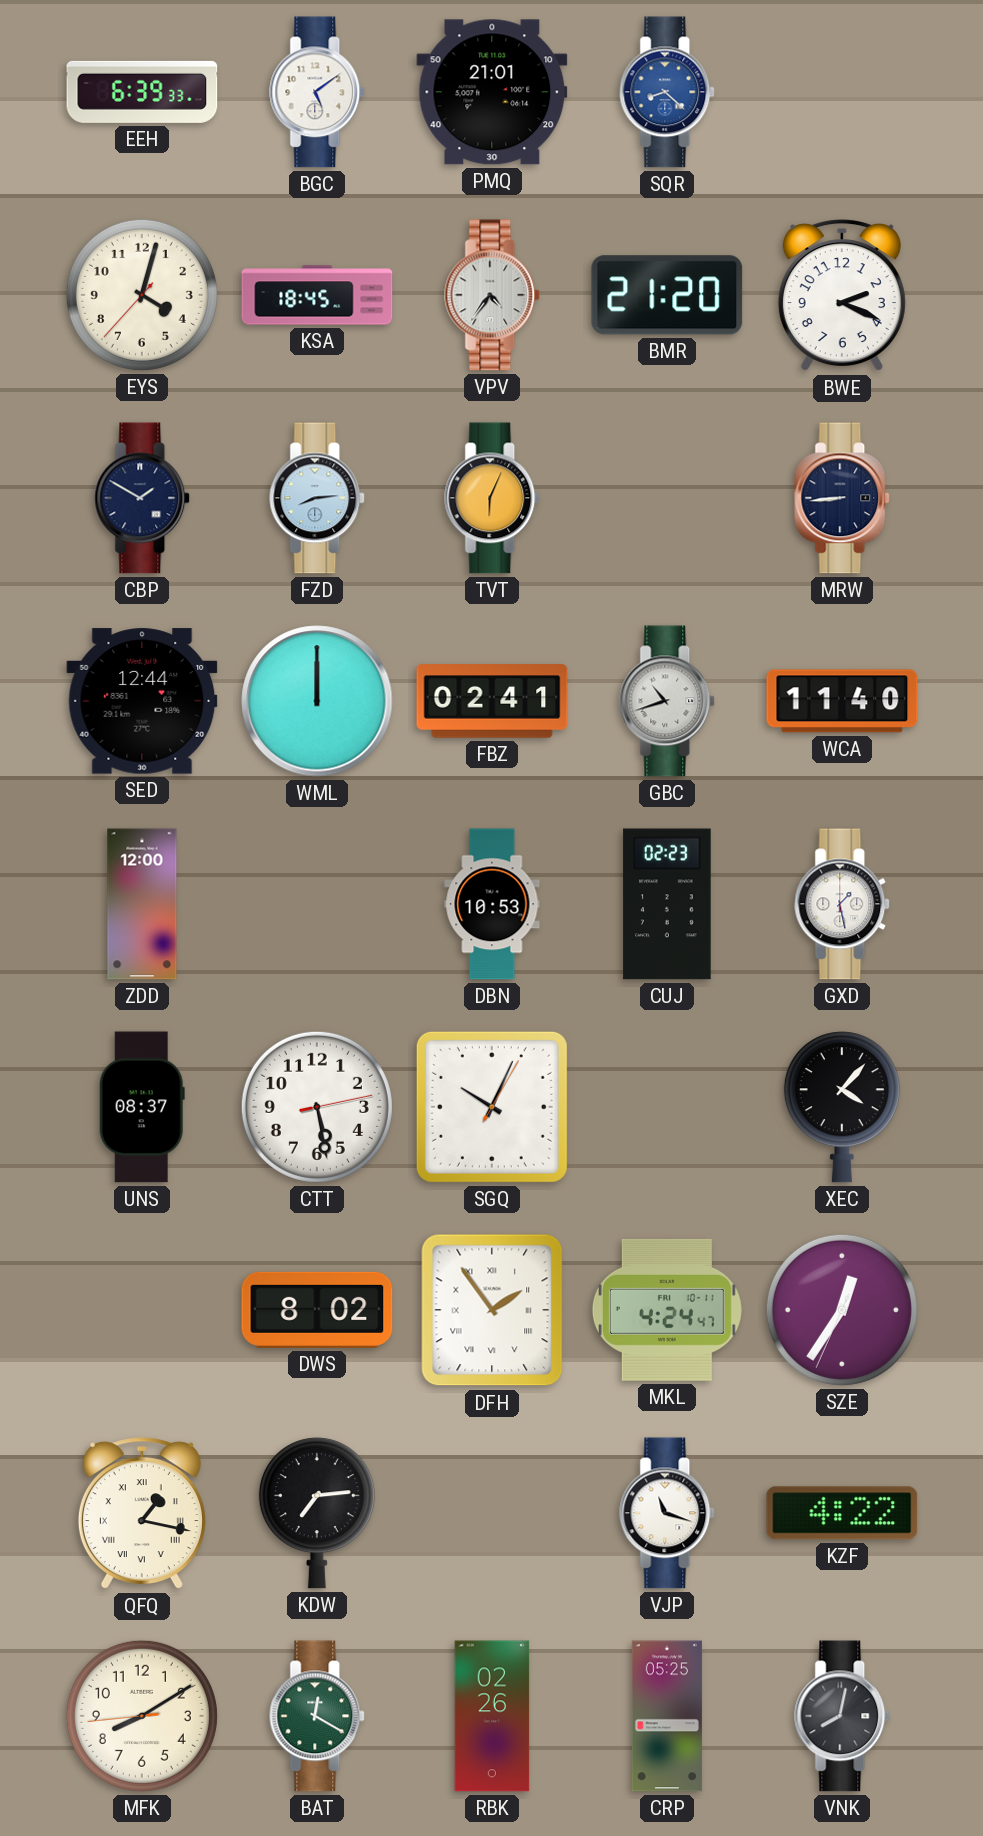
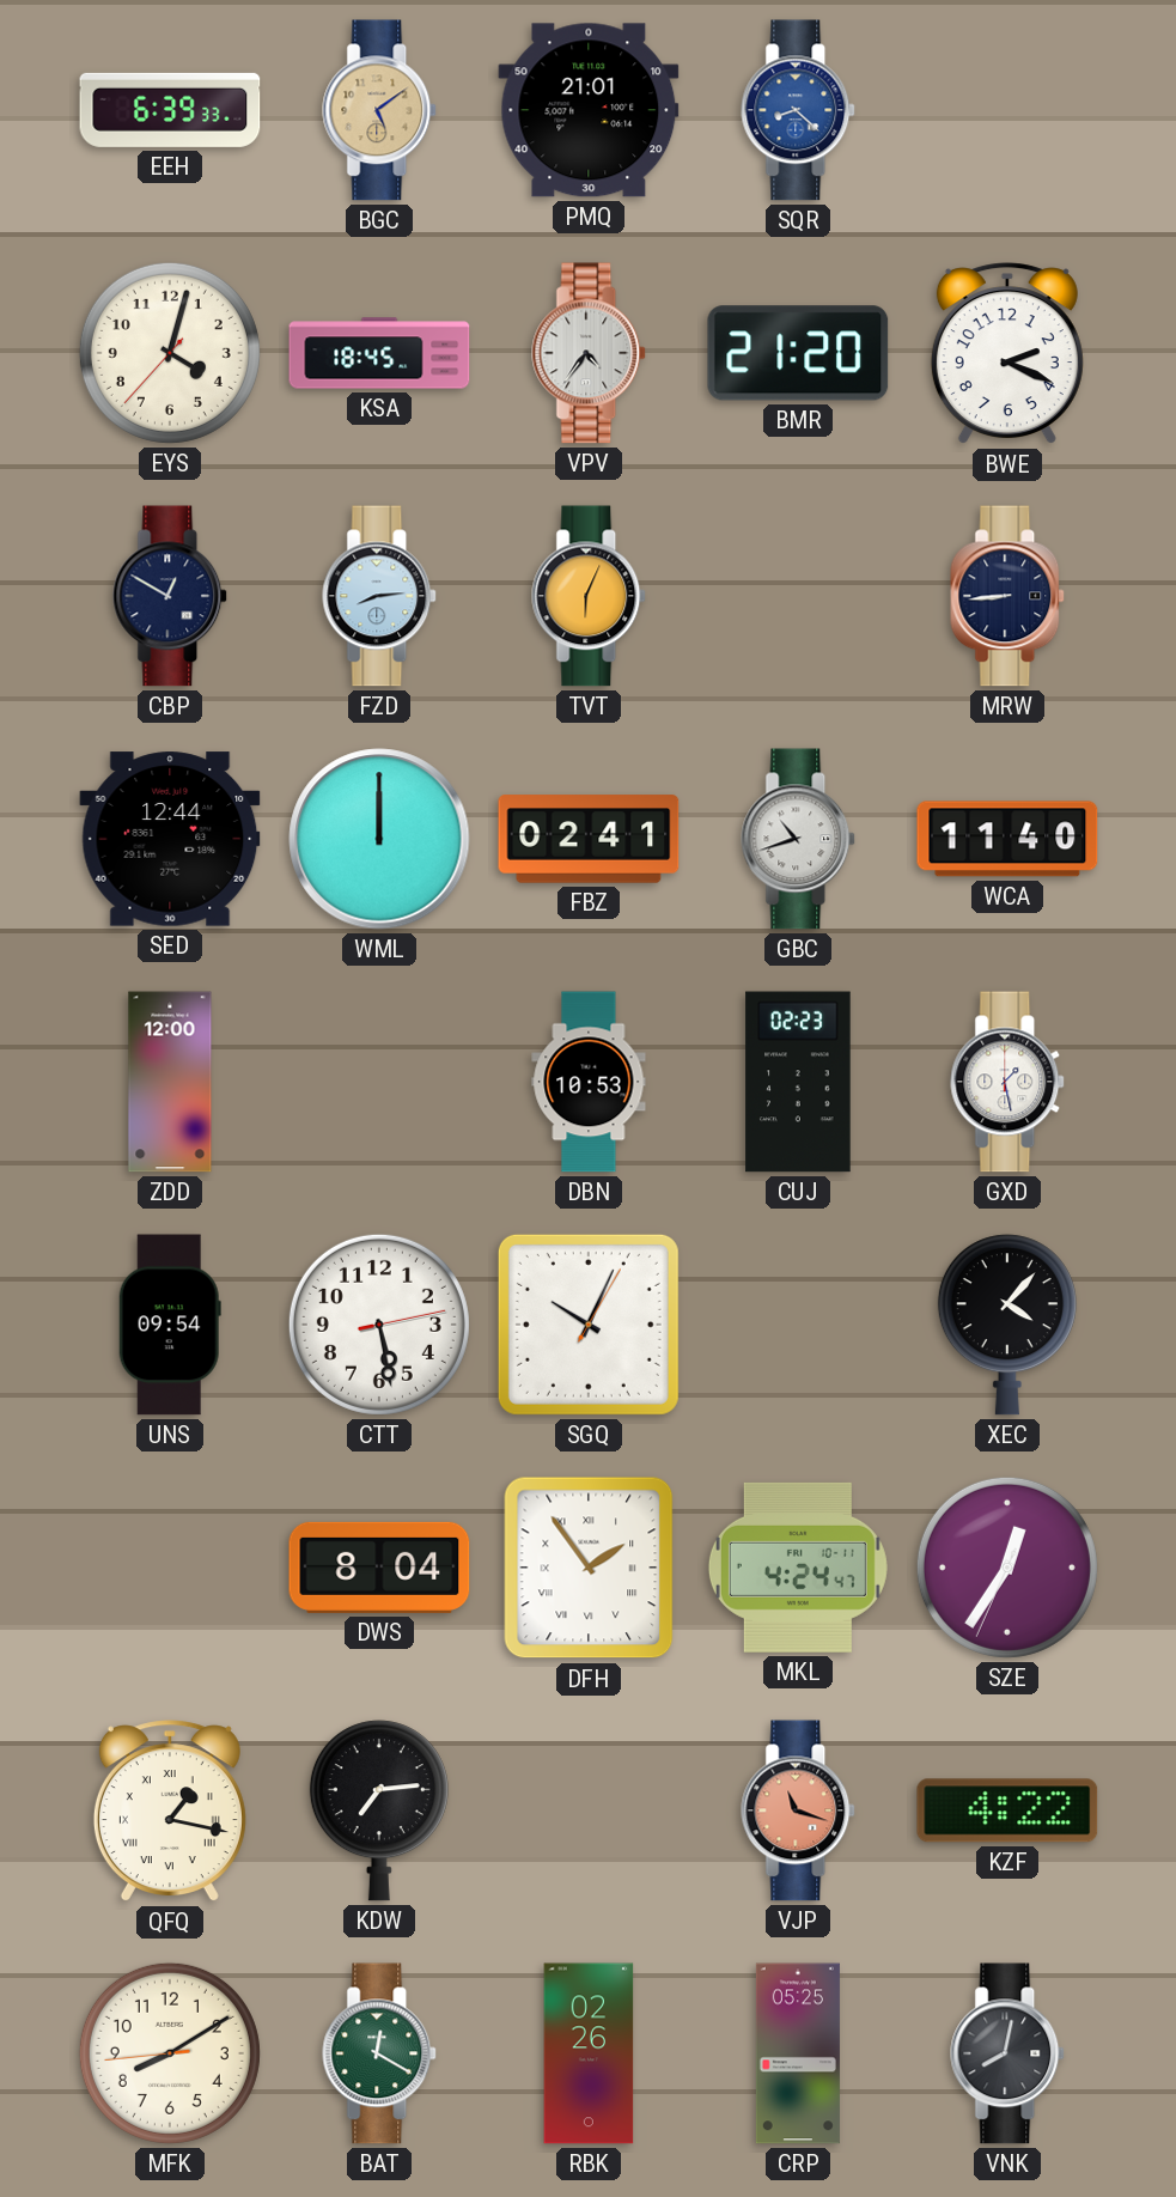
BGC dial: white -> champagne
CBP: 1:50 -> 12:50
UNS: 08:37 -> 09:54
DWS: 8:02 -> 8:04
VJP dial: white -> salmon
